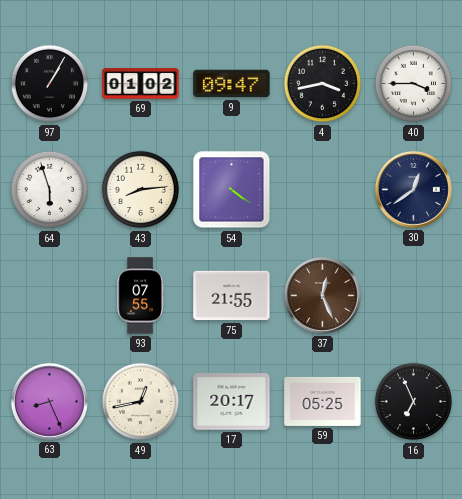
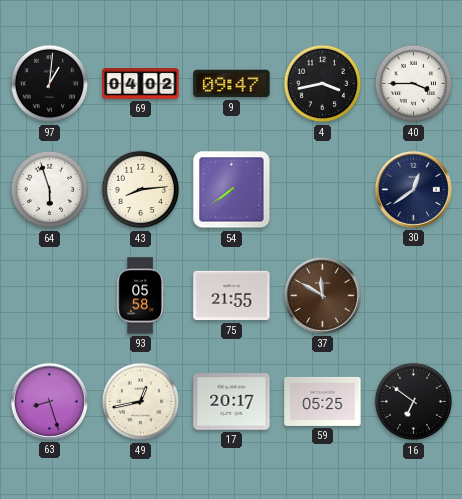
97: 1:05 -> 1:01
69: 01:02 -> 04:02
54: 4:21 -> 7:39
93: 07:55 -> 05:58
37: 12:26 -> 11:50
63: 8:26 -> 8:27
16: 6:56 -> 6:51
